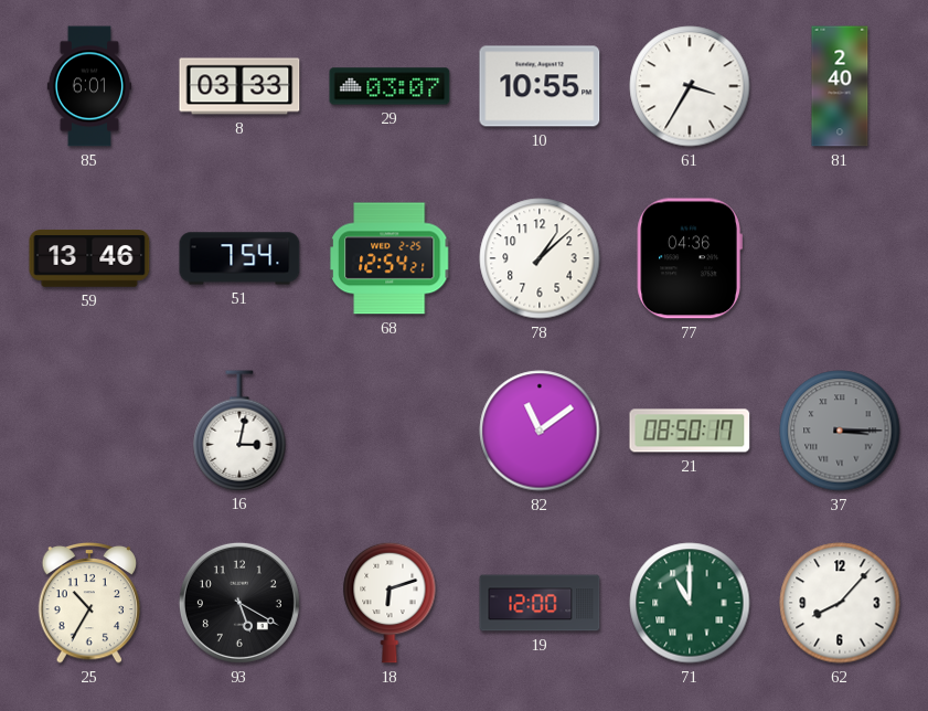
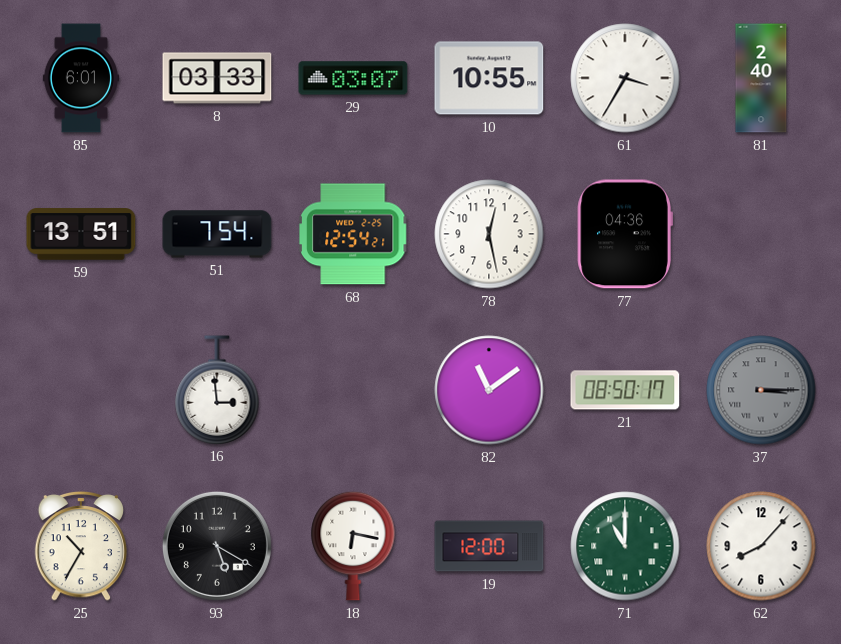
59: 13:46 -> 13:51
78: 1:08 -> 12:28
16: 3:02 -> 2:59
18: 6:12 -> 6:17
